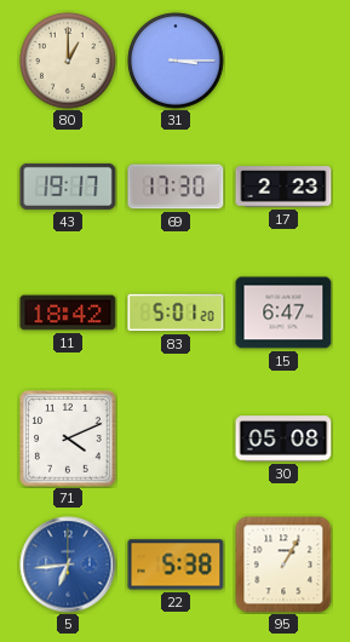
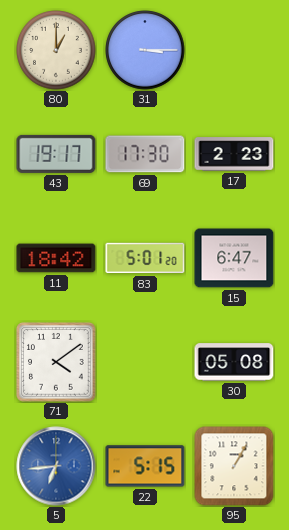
71: 4:11 -> 4:09
22: 5:38 -> 5:15
